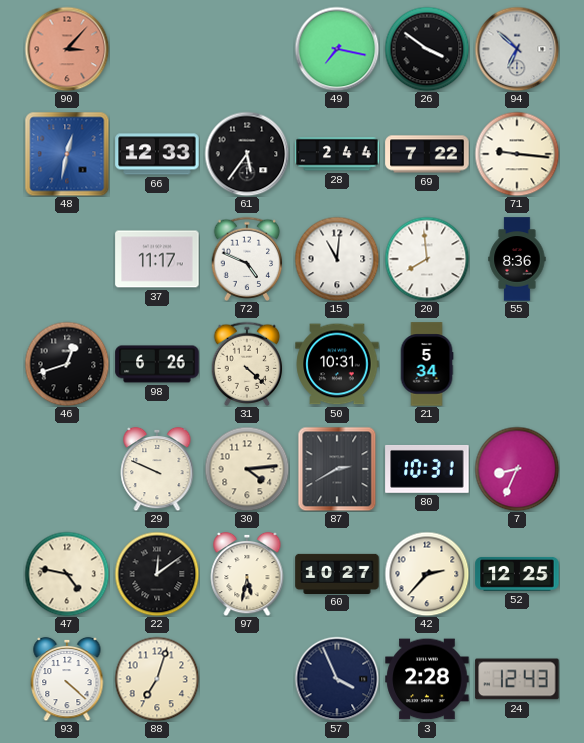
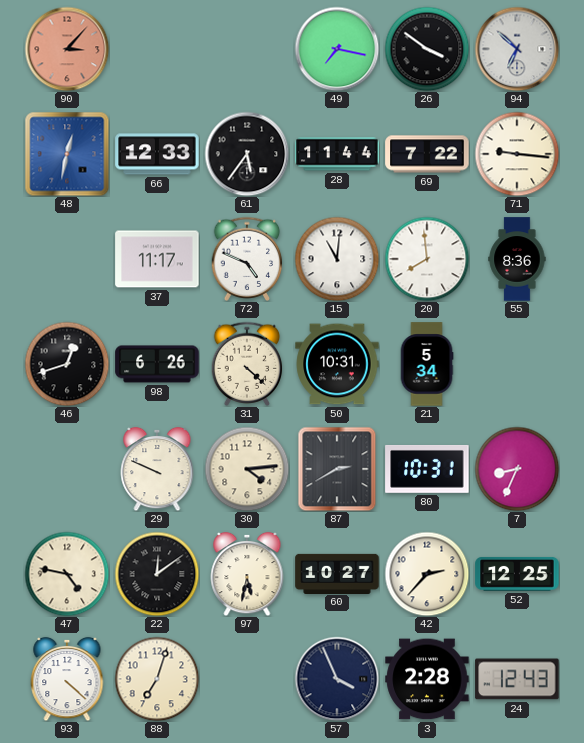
28: 2:44 -> 11:44
